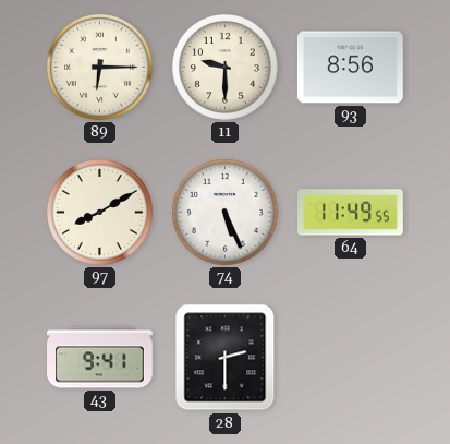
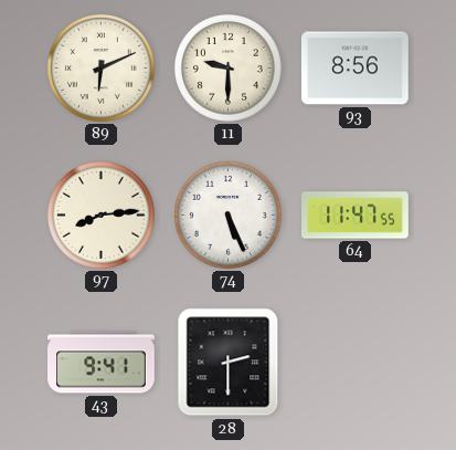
89: 6:15 -> 6:11
97: 8:10 -> 8:14
64: 11:49 -> 11:47
